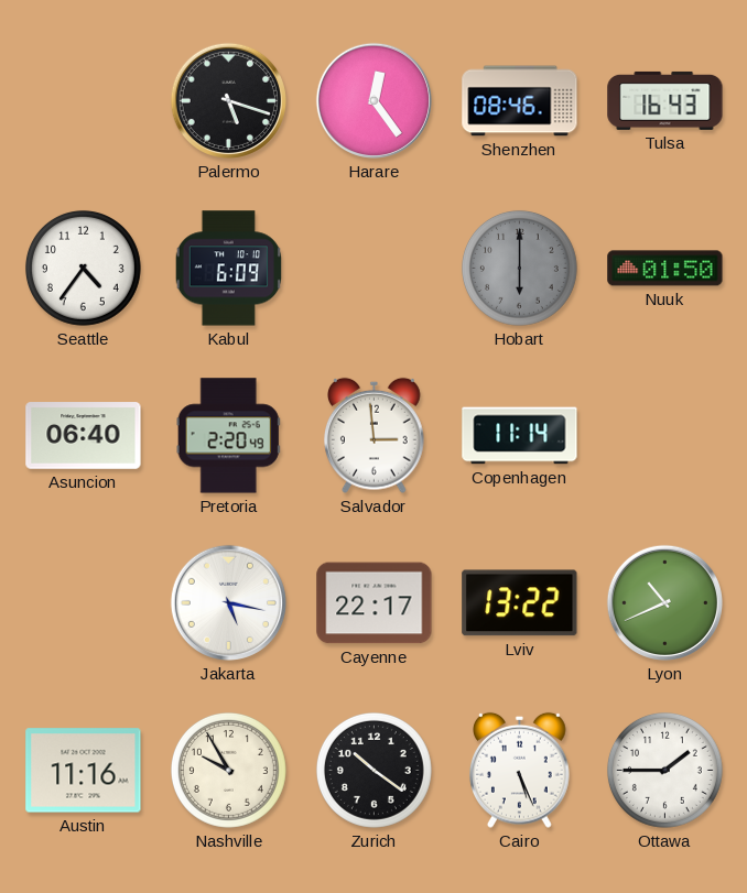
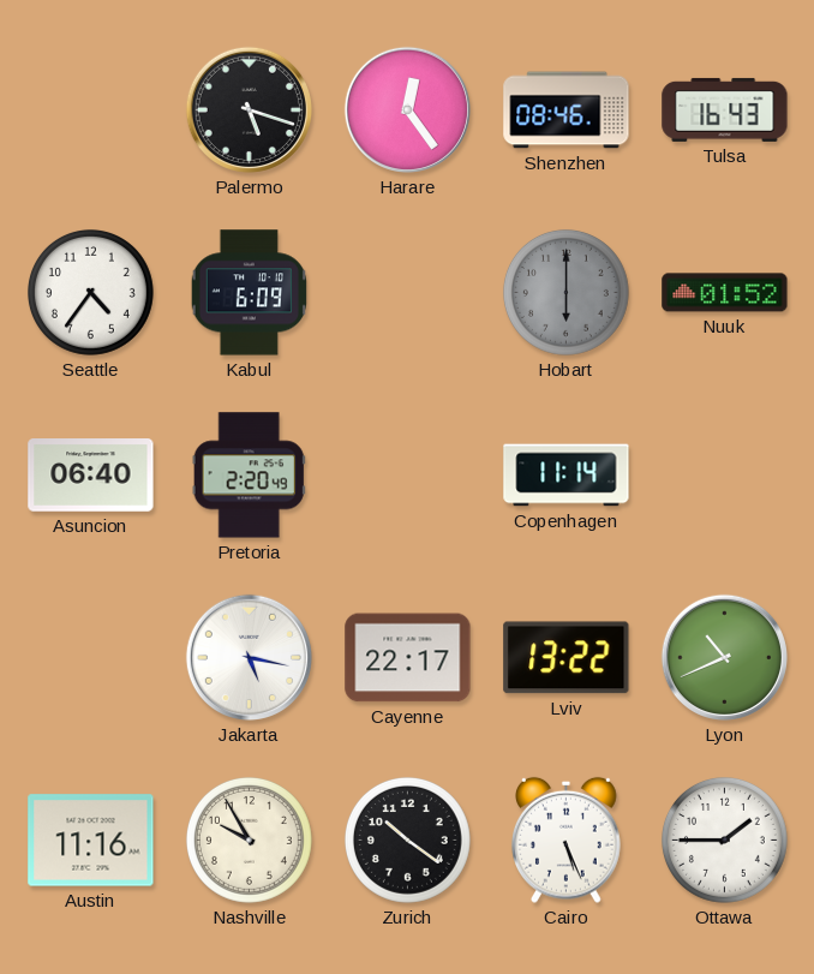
Nuuk: 01:50 -> 01:52
Salvador: 2:59 -> none
